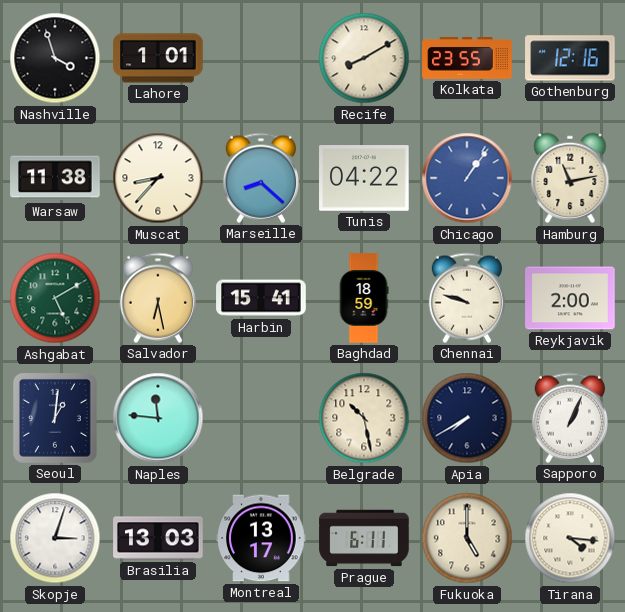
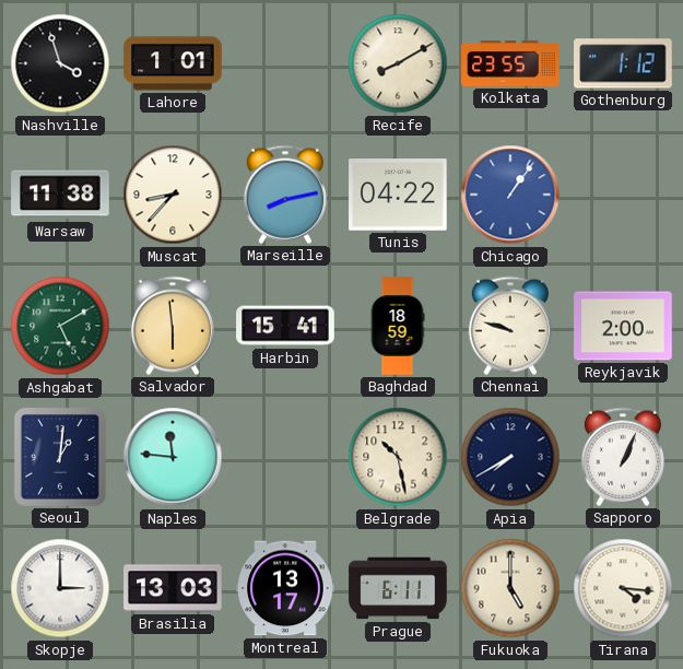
Gothenburg: 12:16 -> 1:12
Marseille: 8:22 -> 8:13
Hamburg: 11:13 -> none
Salvador: 6:28 -> 5:59
Skopje: 3:03 -> 3:00
